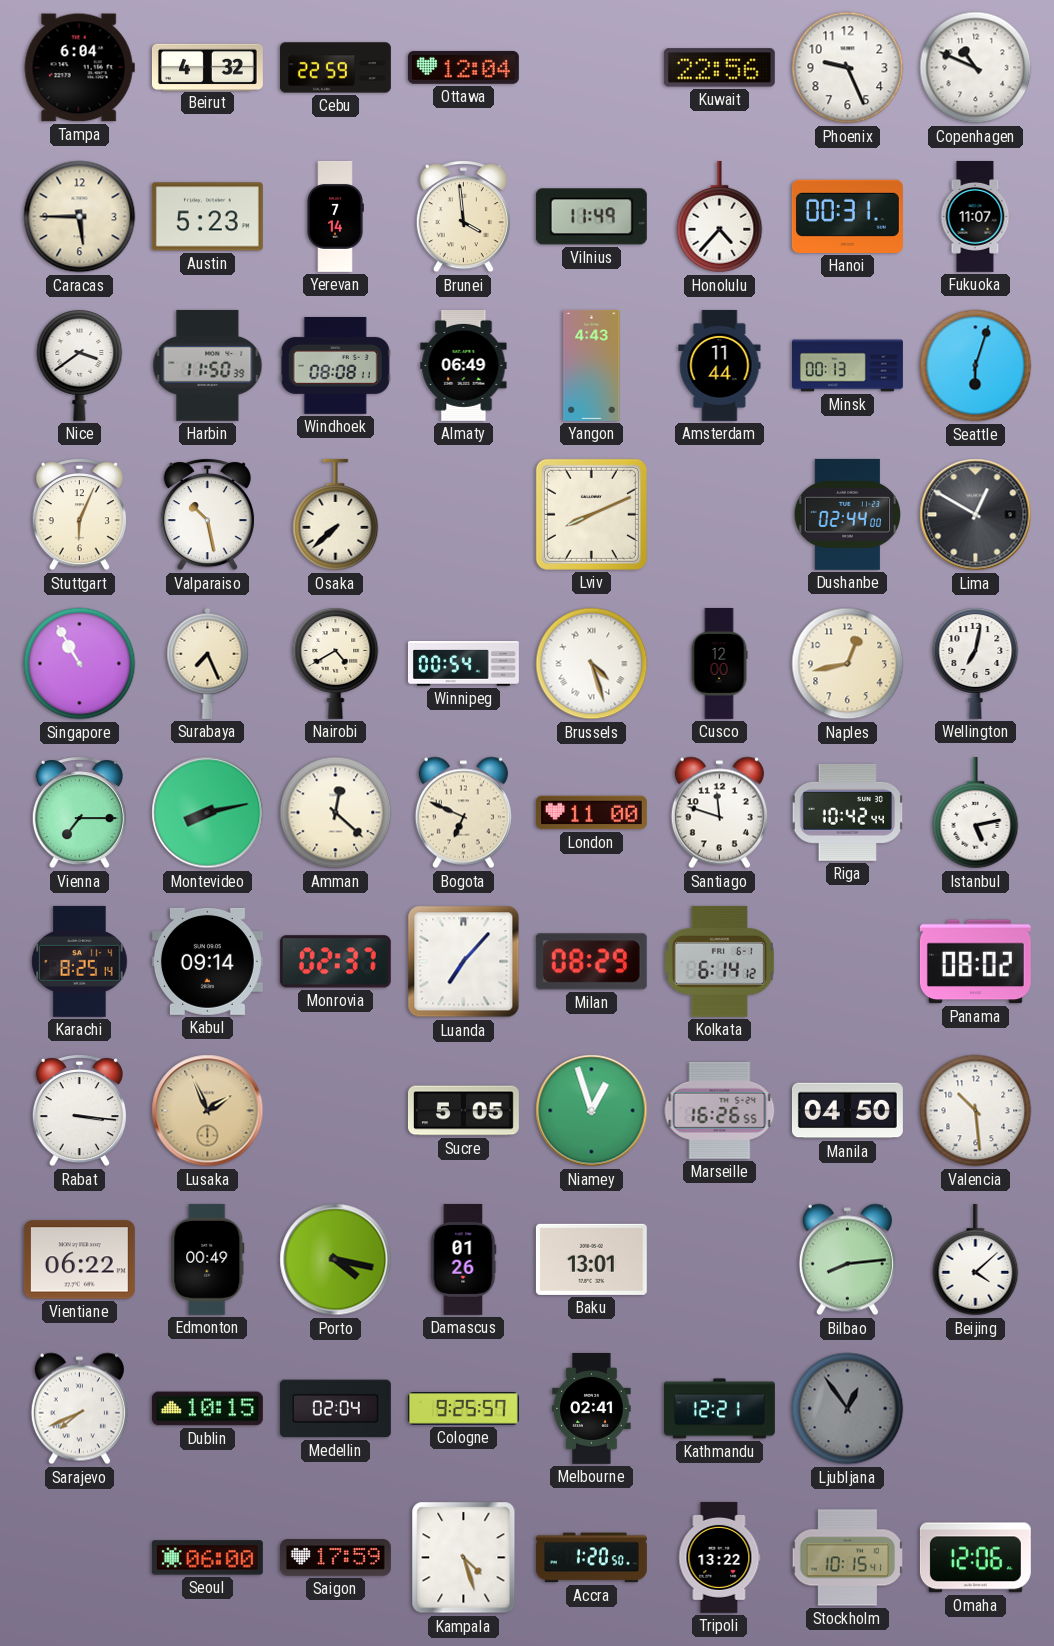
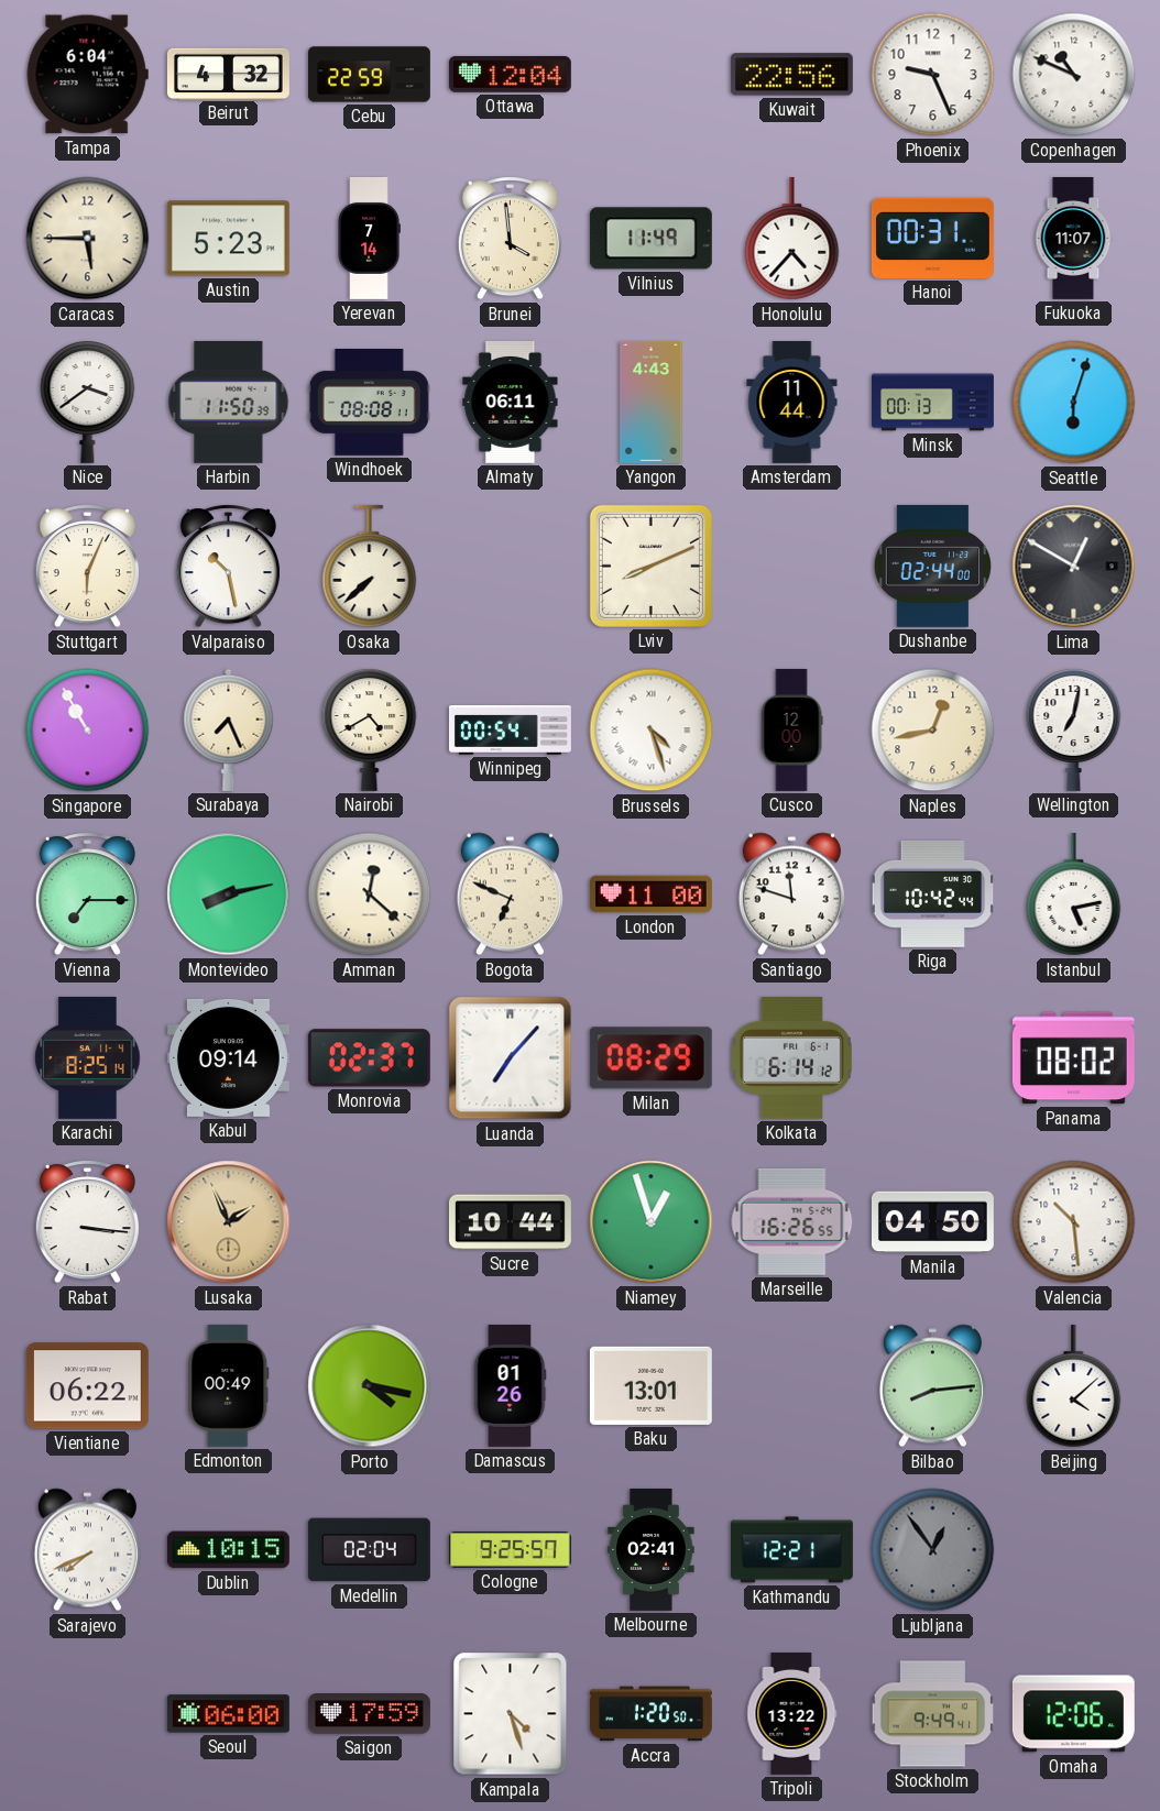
Almaty: 06:49 -> 06:11
Sucre: 5:05 -> 10:44
Stockholm: 10:15 -> 9:49
